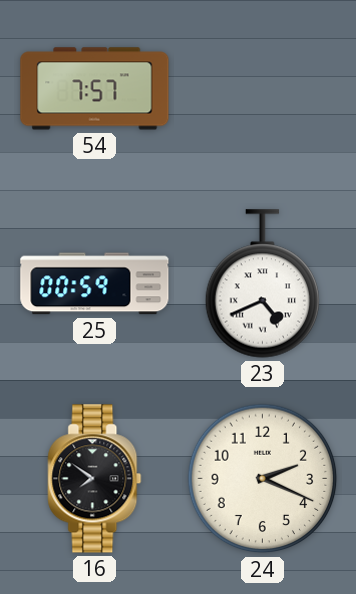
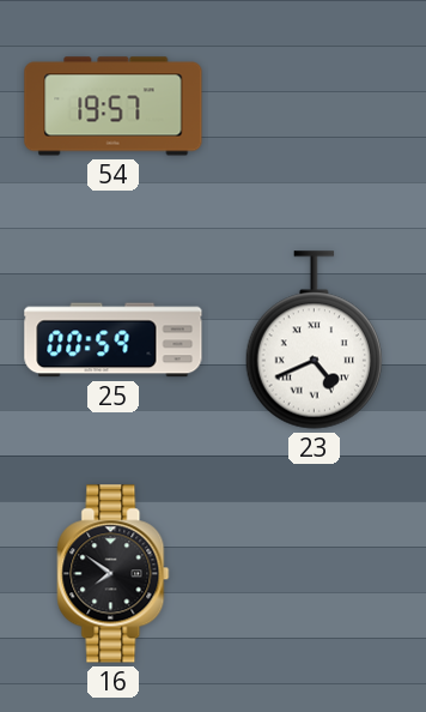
54: 7:57 -> 19:57
24: 2:19 -> none
